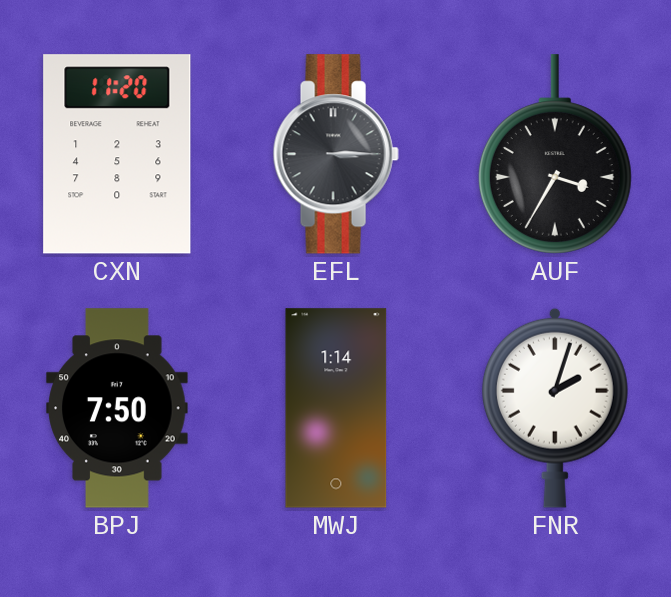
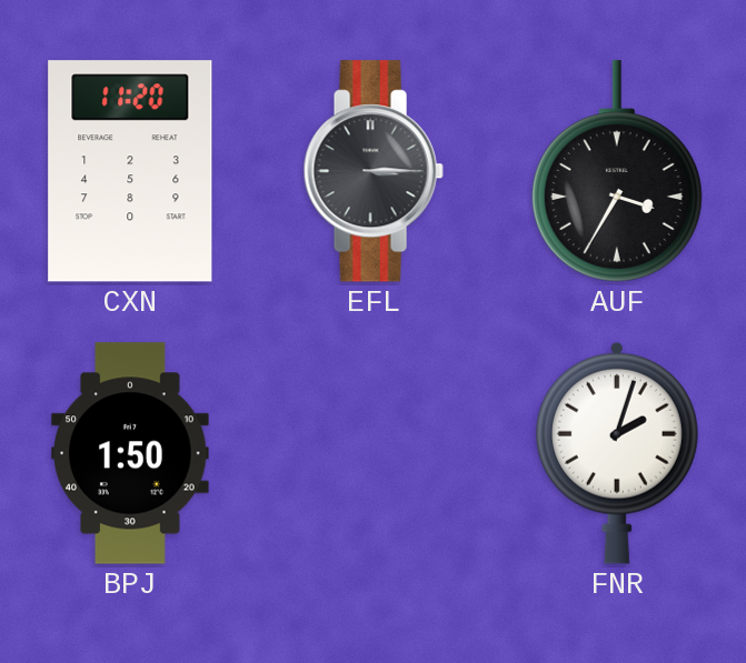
BPJ: 7:50 -> 1:50
MWJ: 1:14 -> none
